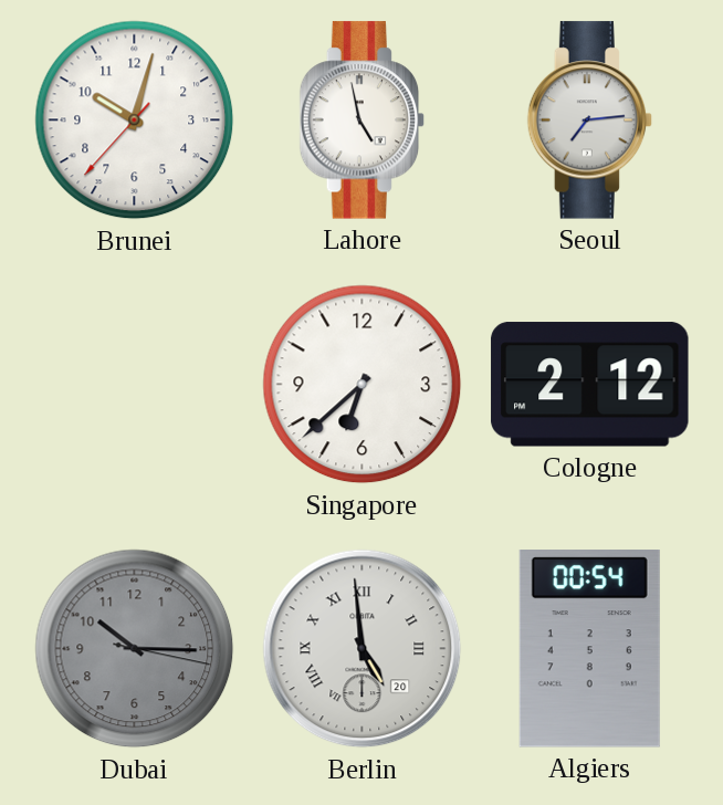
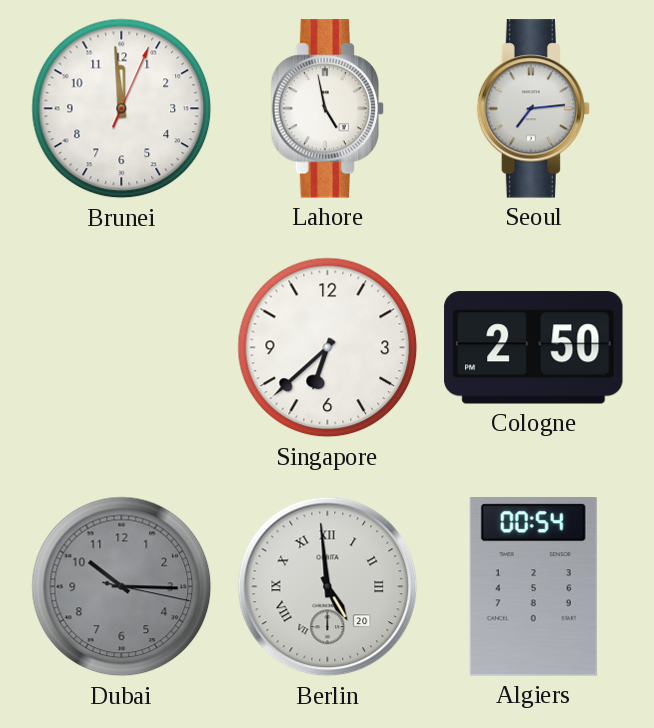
Brunei: 10:02 -> 11:59
Cologne: 2:12 -> 2:50
